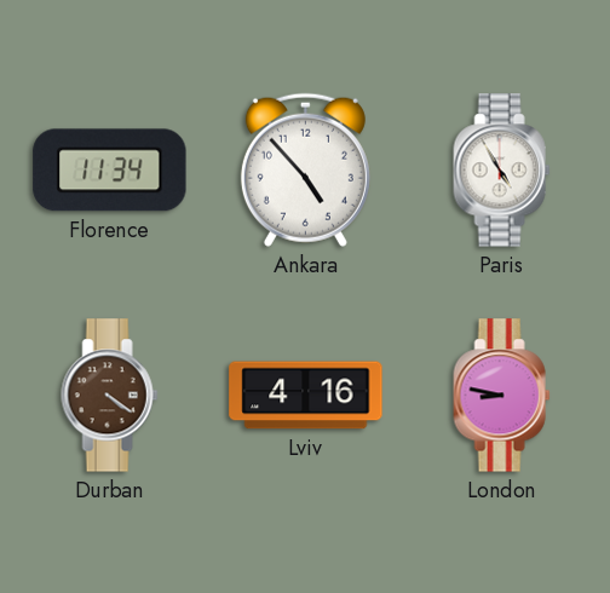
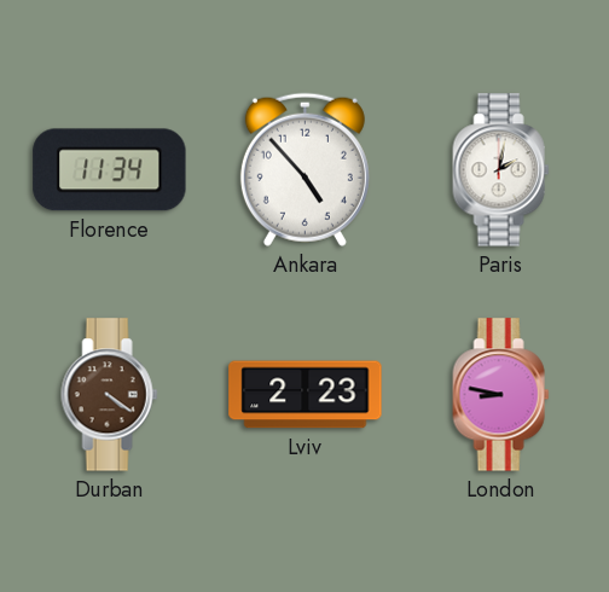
Paris: 4:55 -> 2:02
Lviv: 4:16 -> 2:23
